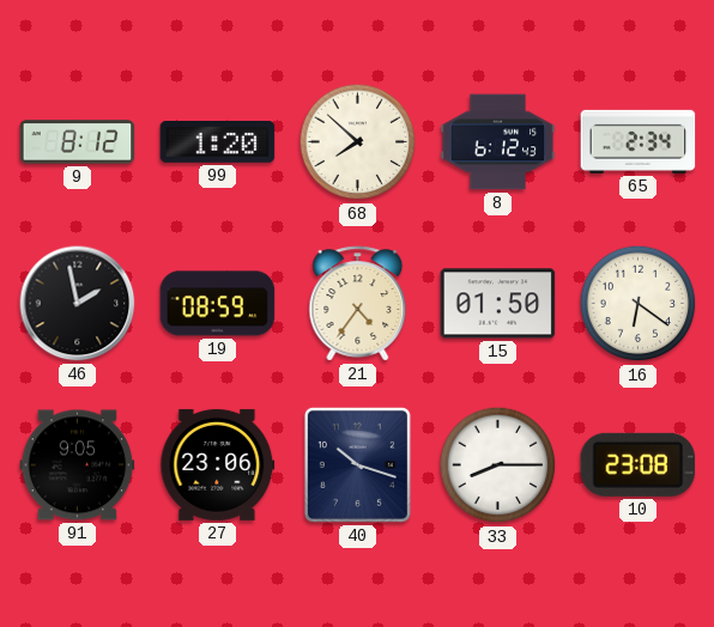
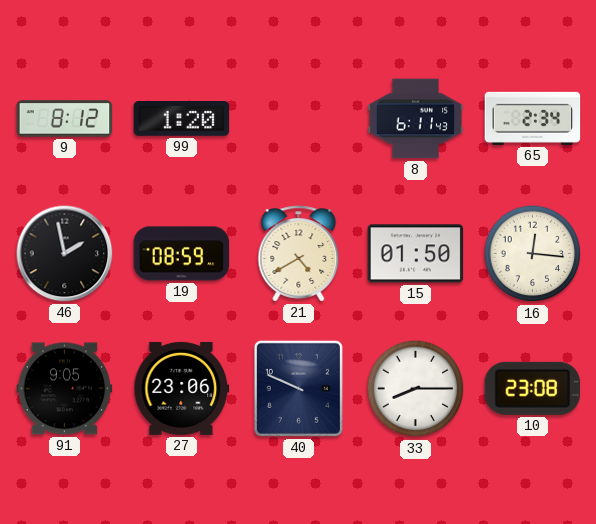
68: 7:52 -> none
8: 6:12 -> 6:11
21: 4:36 -> 4:40
16: 6:21 -> 12:16
40: 10:18 -> 9:49
